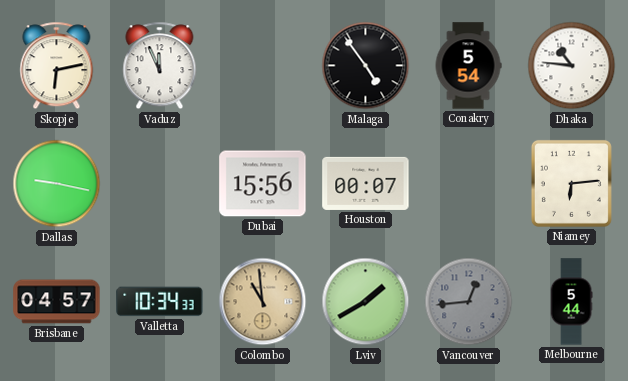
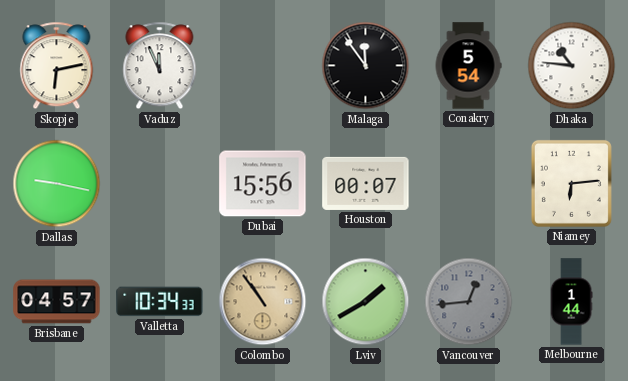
Malaga: 4:54 -> 11:54
Colombo: 10:59 -> 10:54
Melbourne: 5:44 -> 1:44
